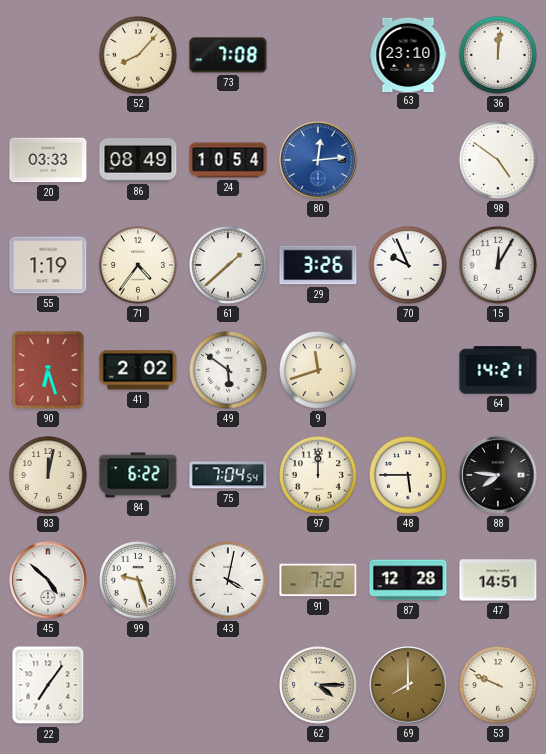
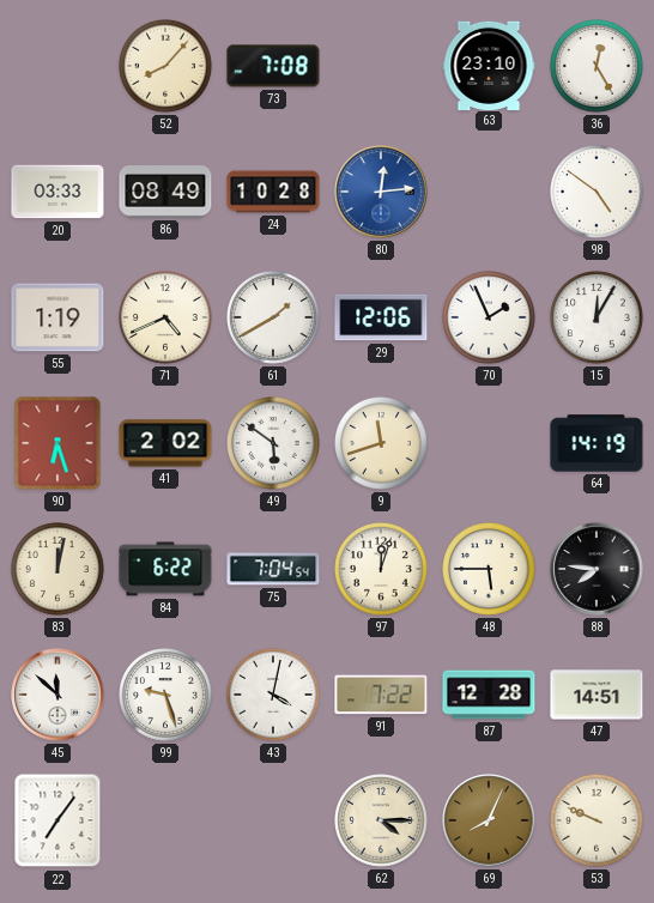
36: 12:01 -> 12:25
24: 10:54 -> 10:28
71: 4:36 -> 4:41
61: 1:38 -> 1:40
29: 3:26 -> 12:06
70: 9:56 -> 1:56
64: 14:21 -> 14:19
97: 12:00 -> 12:03
45: 4:52 -> 11:52
69: 8:00 -> 8:04
